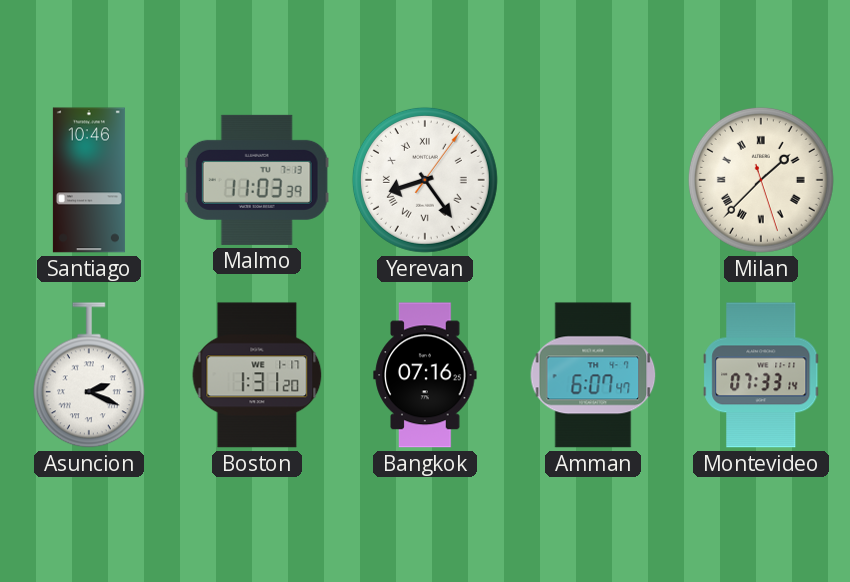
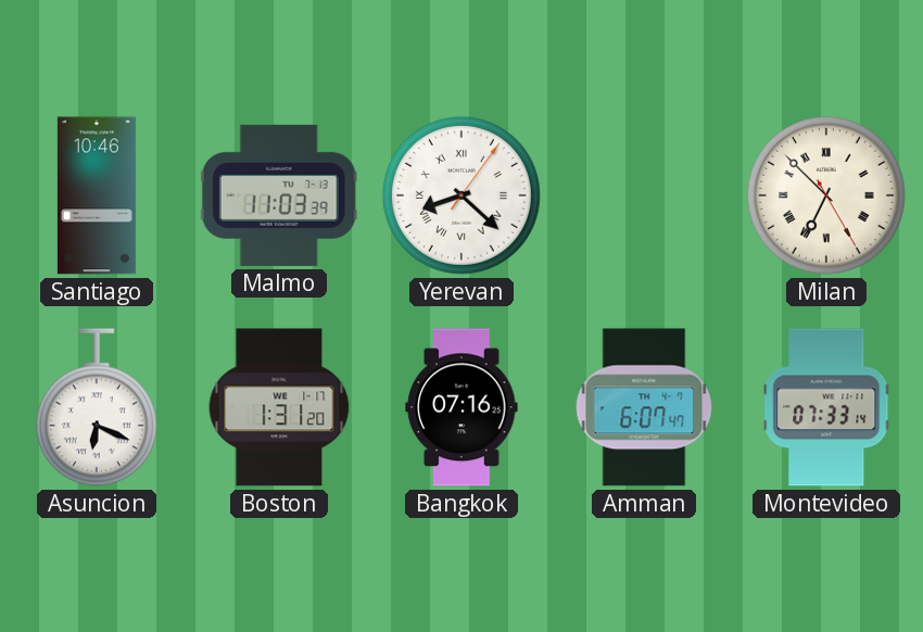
Yerevan: 8:24 -> 8:22
Milan: 1:37 -> 6:52
Asuncion: 2:19 -> 6:19
